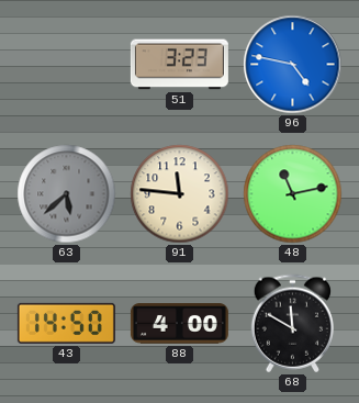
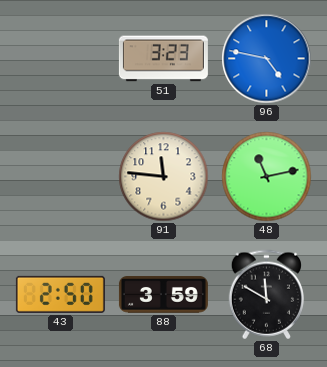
63: 5:38 -> none
43: 14:50 -> 2:50
88: 4:00 -> 3:59
